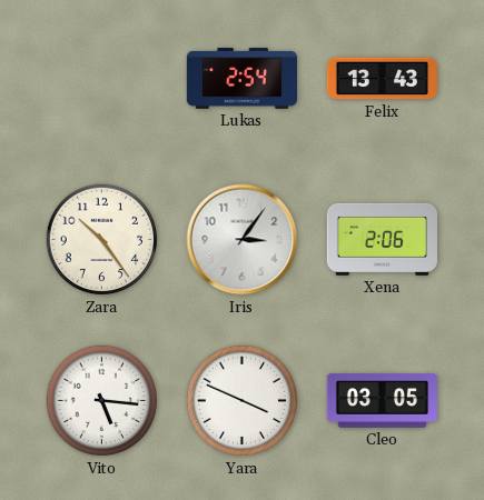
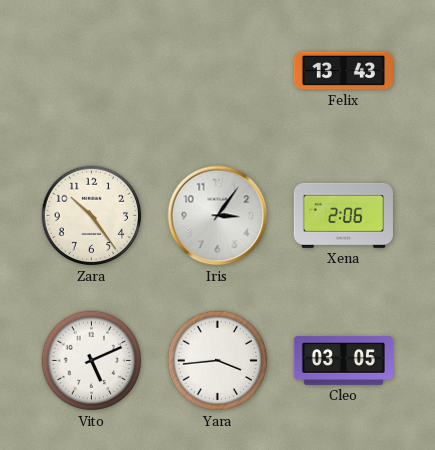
Lukas: 2:54 -> none
Vito: 5:16 -> 5:11
Yara: 3:49 -> 3:44
